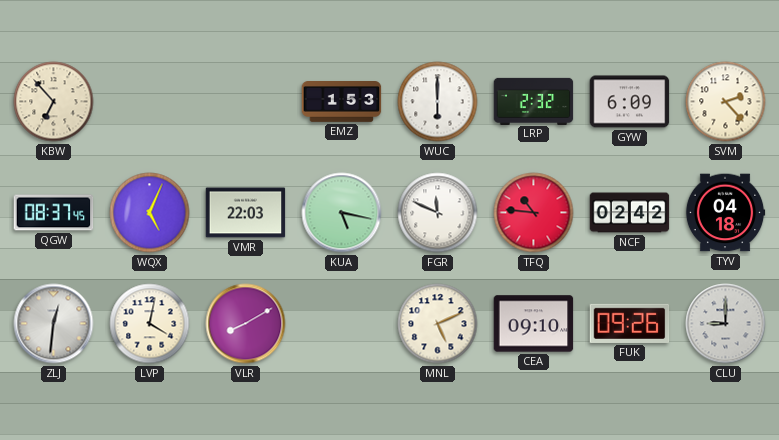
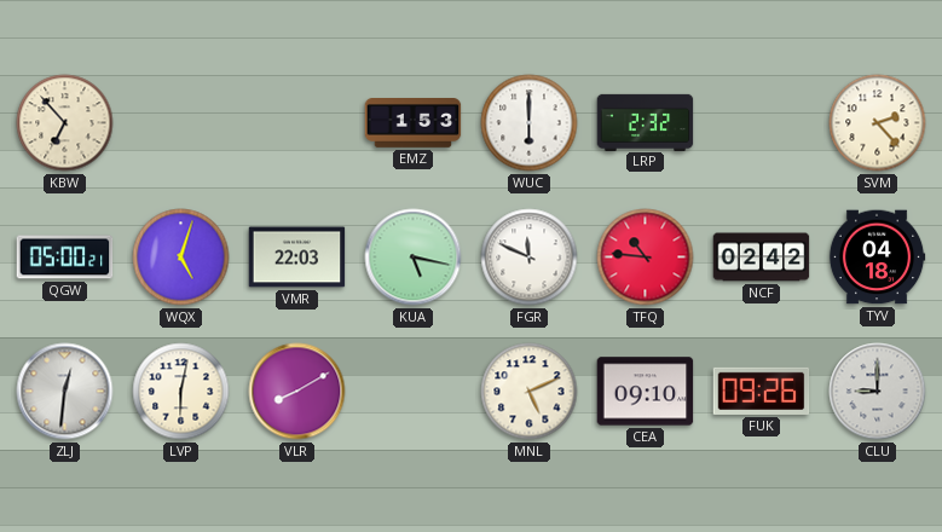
GYW: 6:09 -> none
QGW: 08:37 -> 05:00
WQX: 5:04 -> 5:03
LVP: 4:02 -> 6:02
